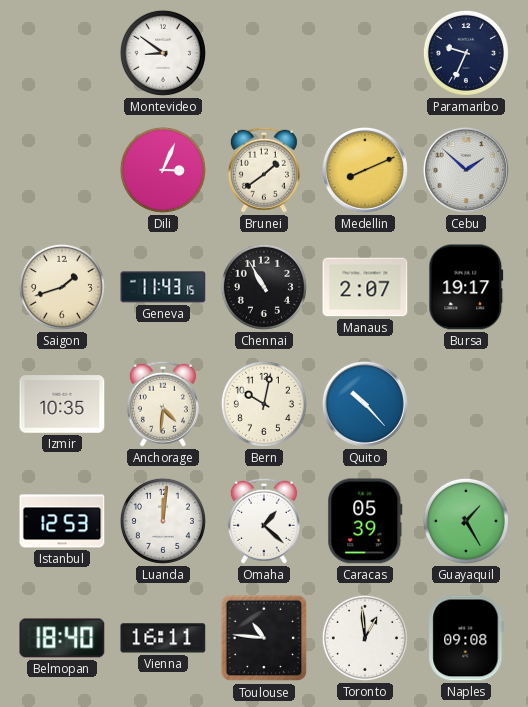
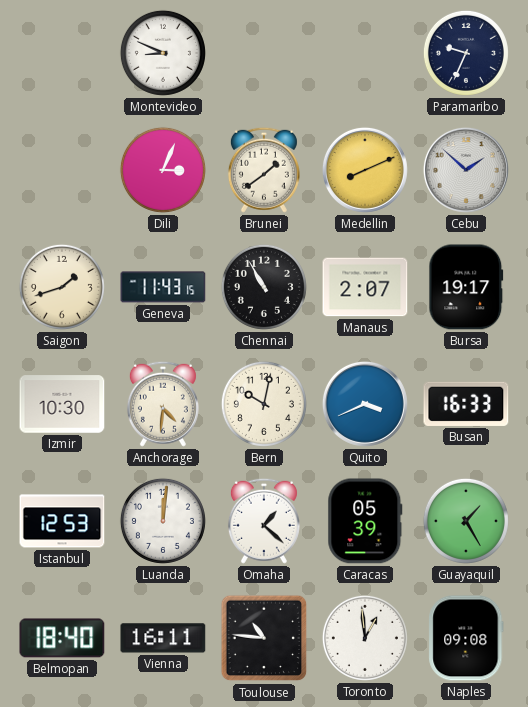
Montevideo: 8:51 -> 8:49
Izmir: 10:35 -> 10:30
Quito: 10:23 -> 3:41
Busan: none -> 16:33
